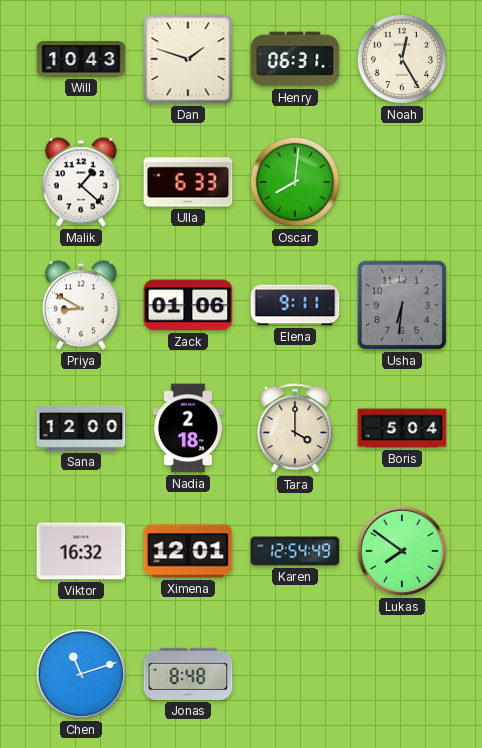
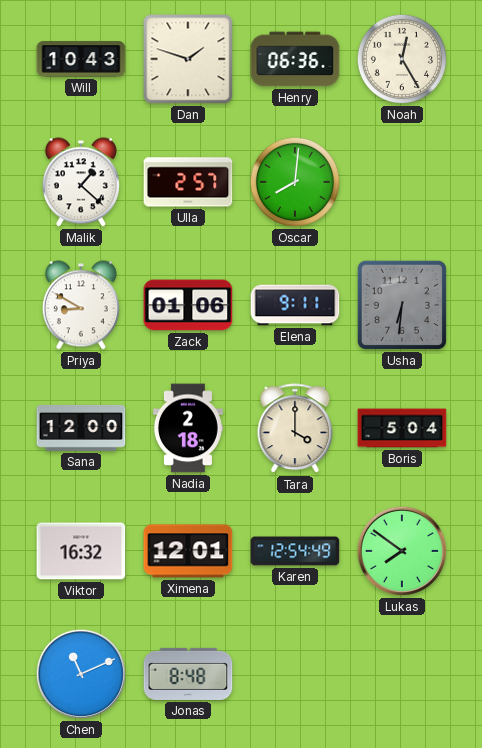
Henry: 06:31 -> 06:36
Ulla: 6:33 -> 2:57
Chen: 11:12 -> 11:11
